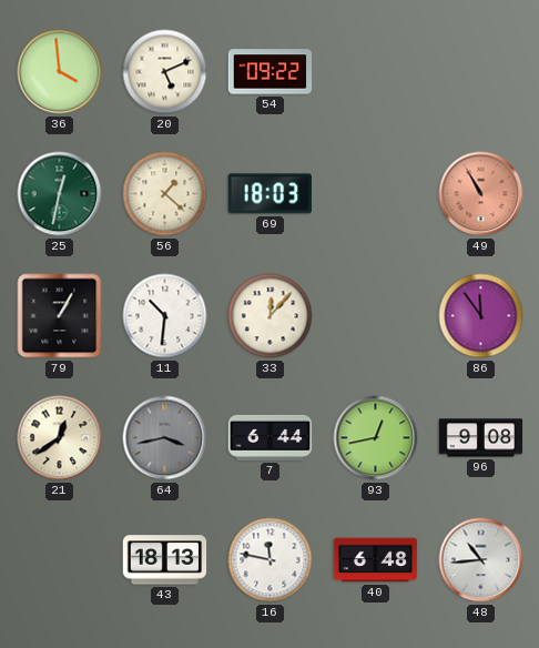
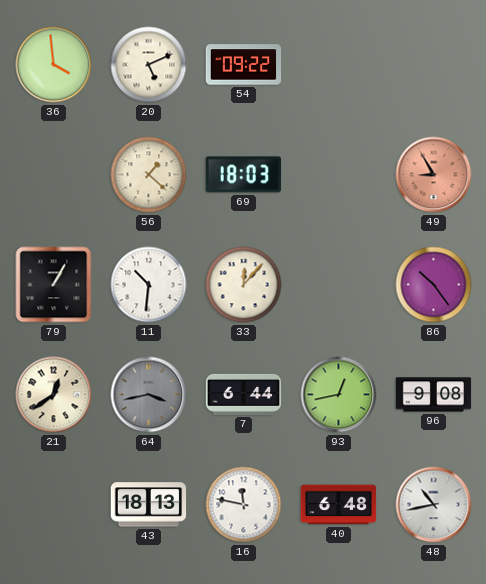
25: 12:32 -> none
49: 10:55 -> 8:55
86: 11:54 -> 10:24
48: 10:44 -> 10:43
